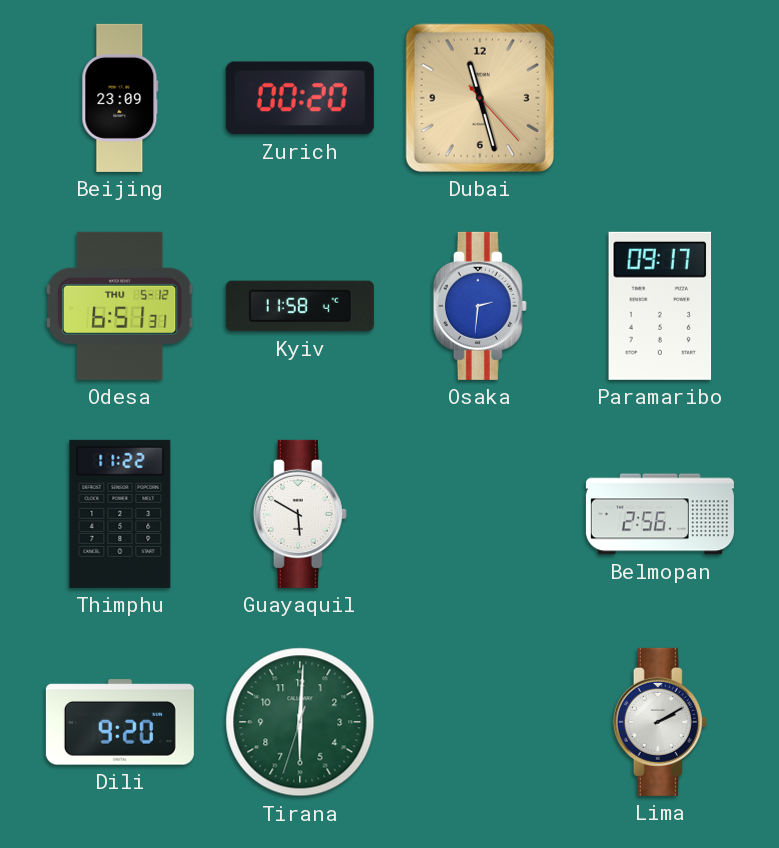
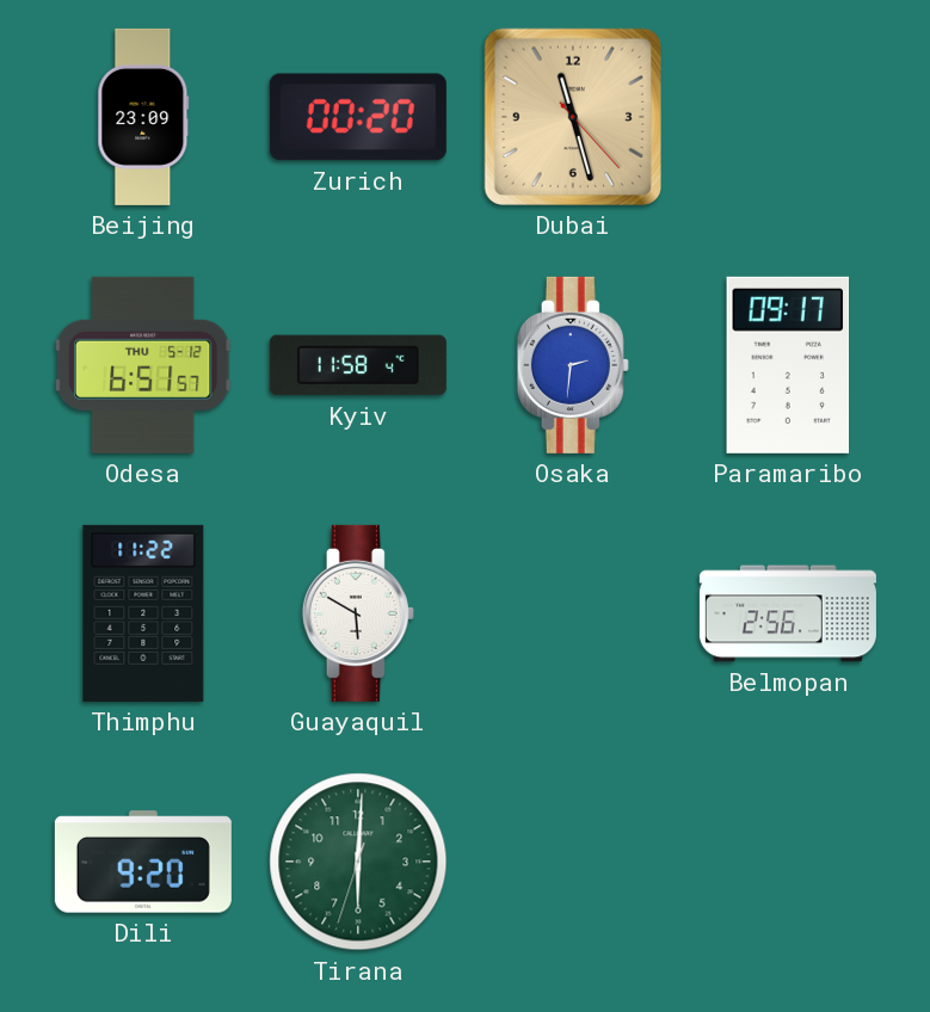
Odesa: 6:51:31 -> 6:51:57
Lima: 2:10 -> none
